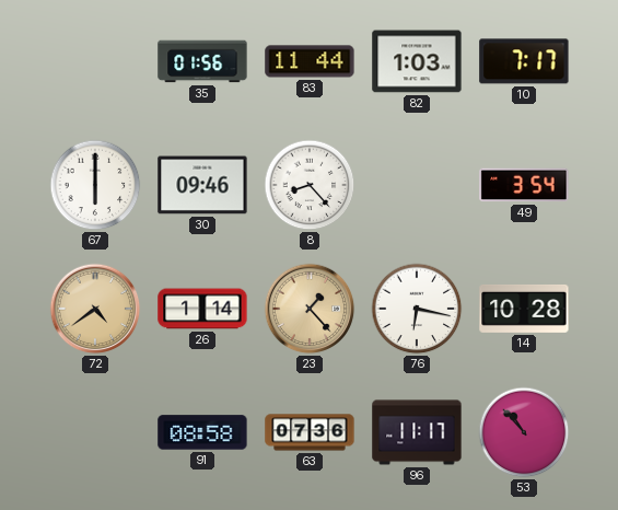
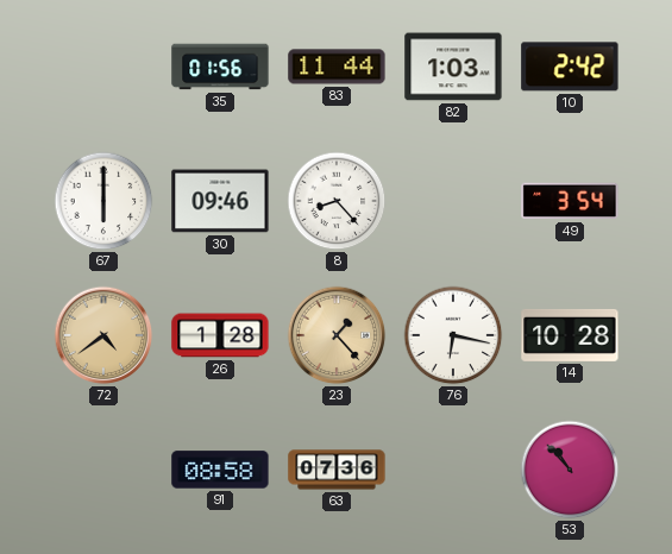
10: 7:17 -> 2:42
26: 1:14 -> 1:28
96: 11:17 -> none
